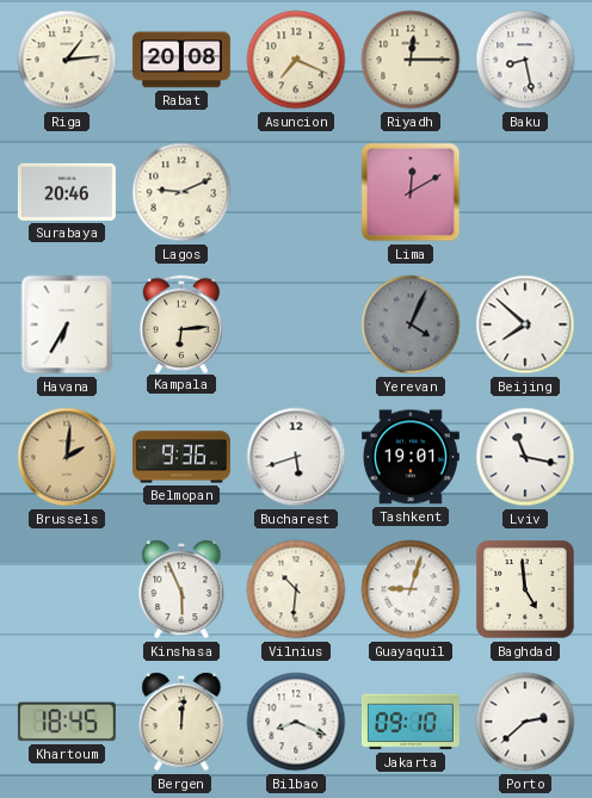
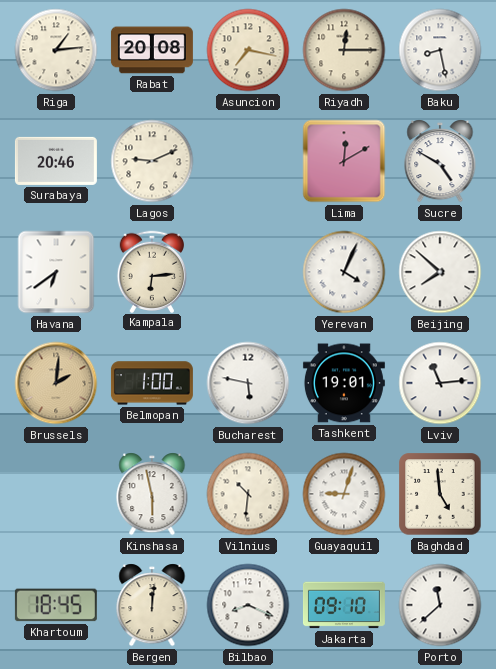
Asuncion: 7:19 -> 7:17
Sucre: none -> 4:50
Havana: 6:35 -> 6:39
Yerevan dial: grey -> white
Belmopan: 9:36 -> 1:00
Bucharest: 5:42 -> 5:47
Lviv: 11:17 -> 11:14
Kinshasa: 5:56 -> 5:58
Porto: 2:38 -> 11:38
